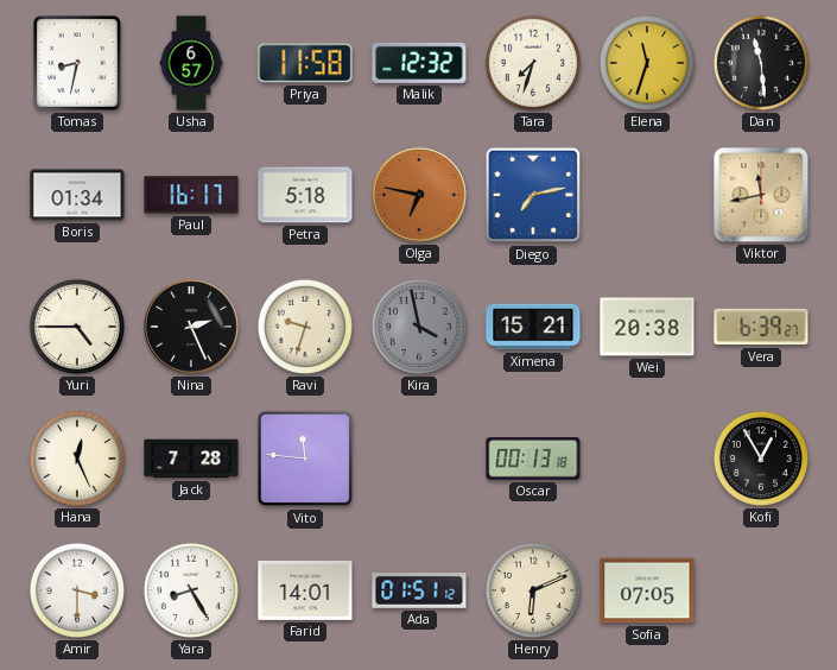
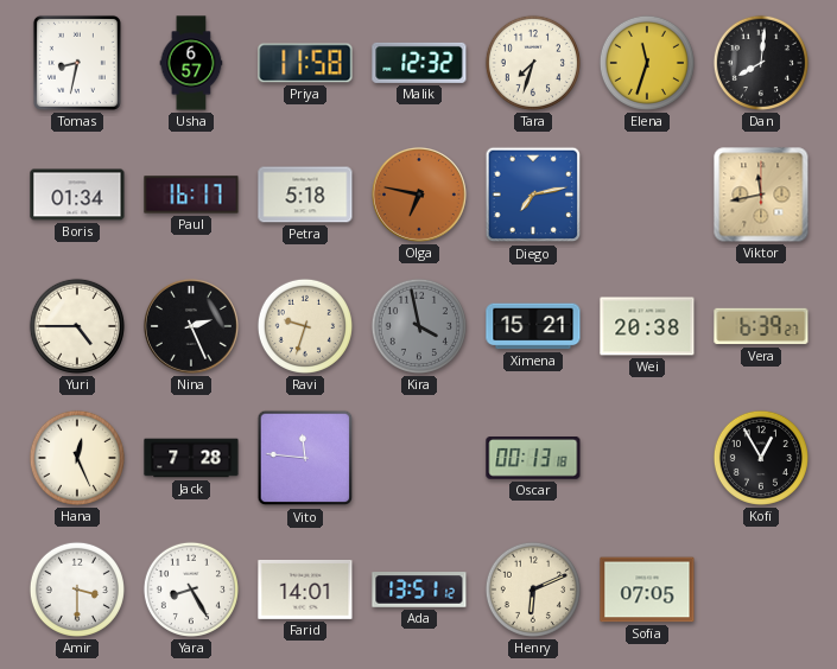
Dan: 11:29 -> 8:01
Ada: 01:51 -> 13:51
